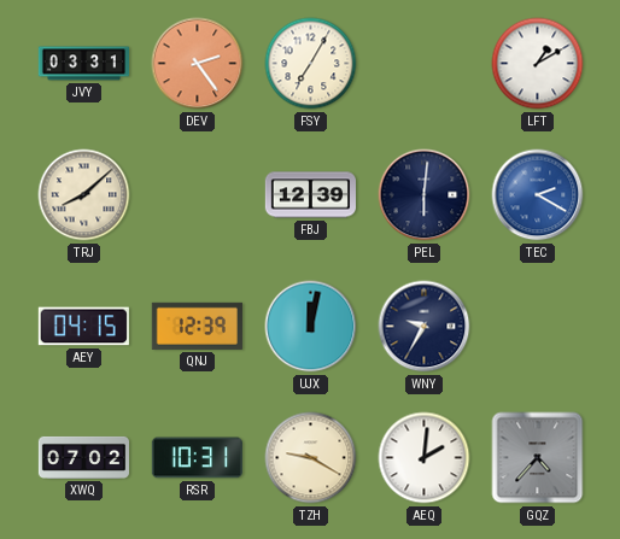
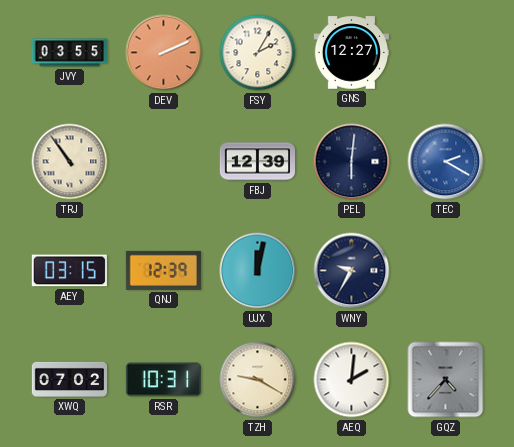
JVY: 03:31 -> 03:55
DEV: 2:24 -> 2:11
FSY: 7:05 -> 2:05
GNS: none -> 12:27
LFT: 1:10 -> none
TRJ: 8:08 -> 10:54
AEY: 04:15 -> 03:15
